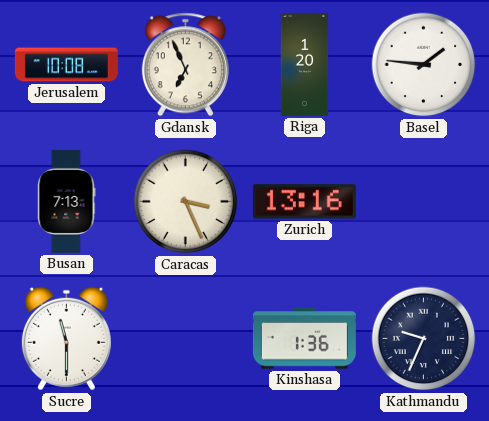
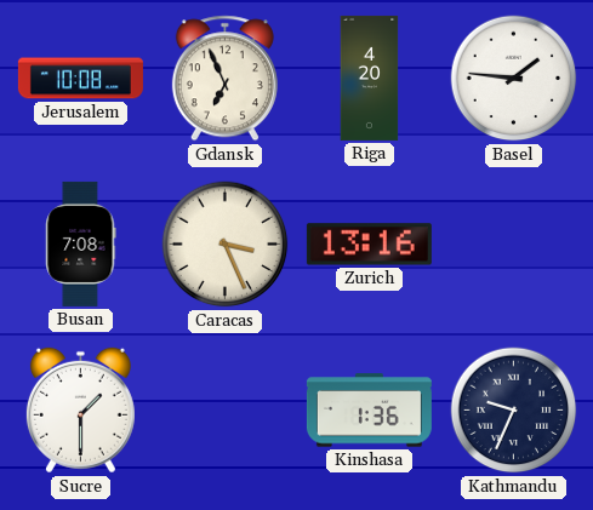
Riga: 1:20 -> 4:20
Busan: 7:13 -> 7:08
Sucre: 11:30 -> 1:30
